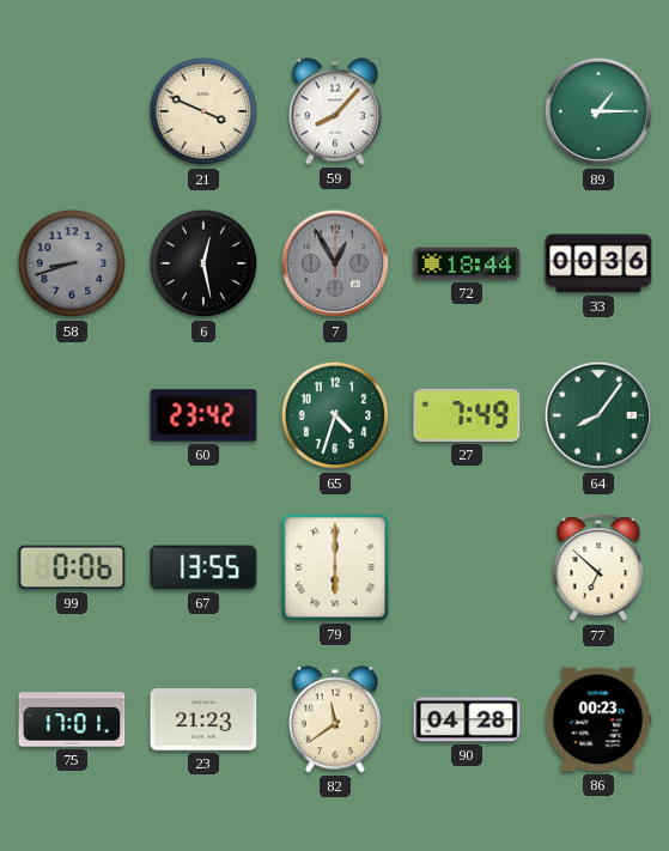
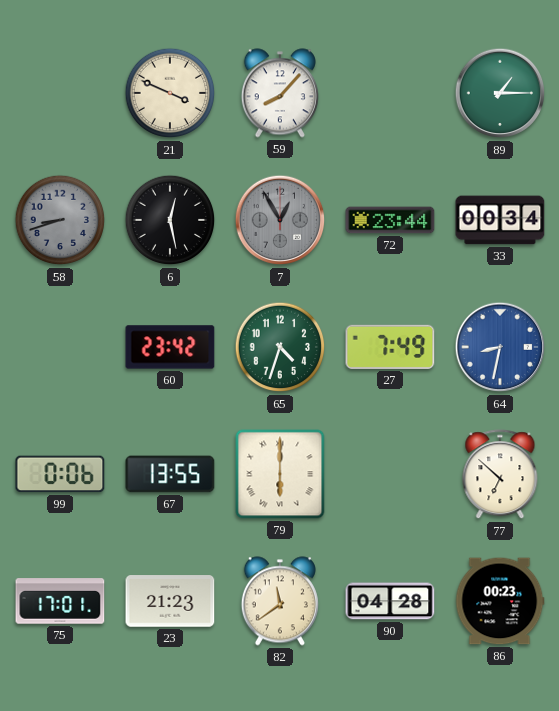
72: 18:44 -> 23:44
33: 00:36 -> 00:34
64: 8:06 -> 8:32
64 dial: green -> blue
